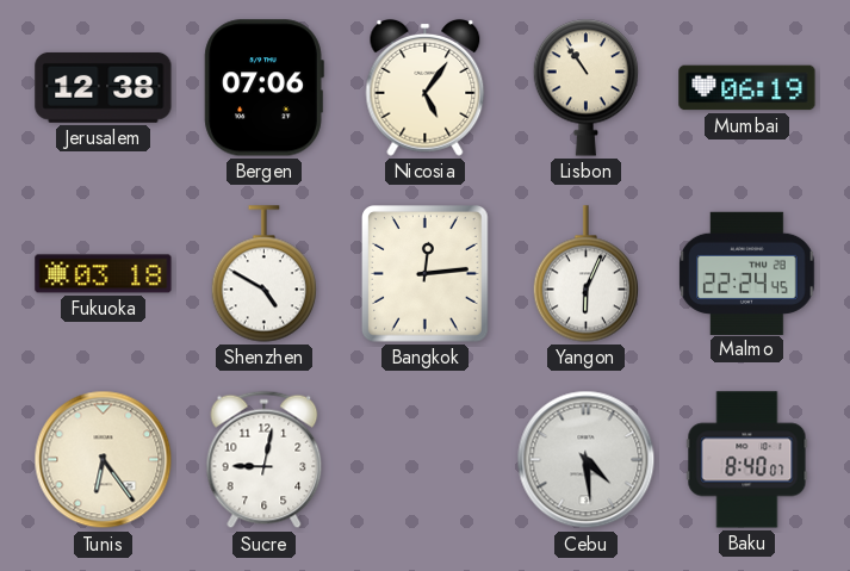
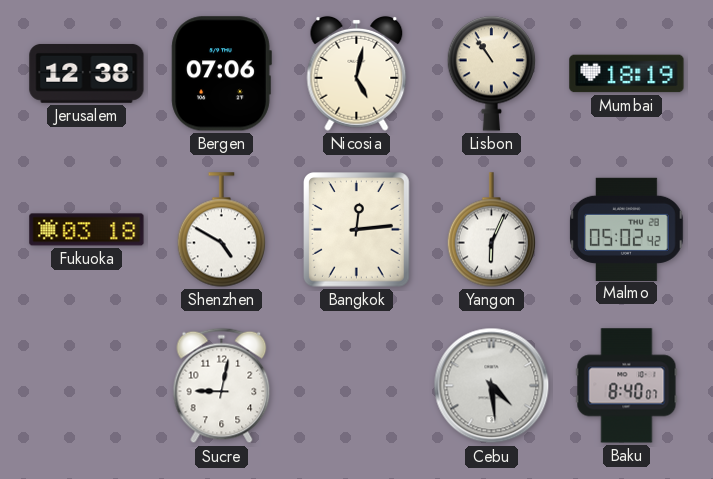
Nicosia: 5:06 -> 5:02
Mumbai: 06:19 -> 18:19
Malmo: 22:24 -> 05:02
Tunis: 6:24 -> none
